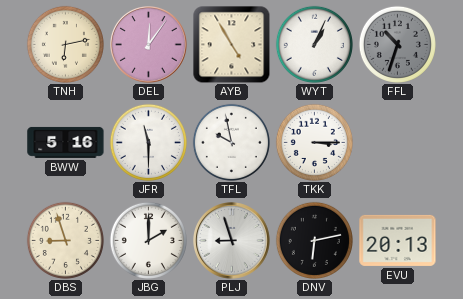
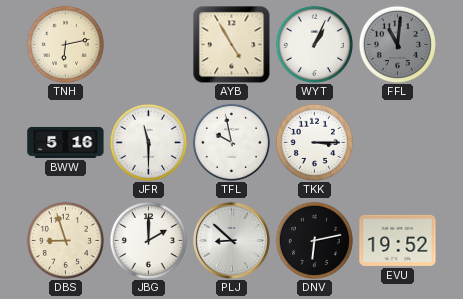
DEL: 12:06 -> none
FFL: 10:33 -> 11:01
PLJ: 8:57 -> 8:52
EVU: 20:13 -> 19:52
